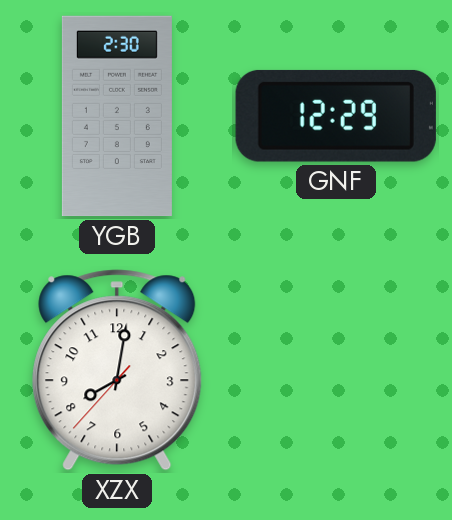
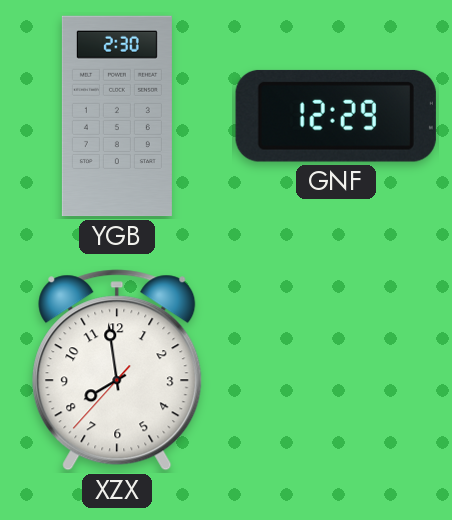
XZX: 8:01 -> 7:58
